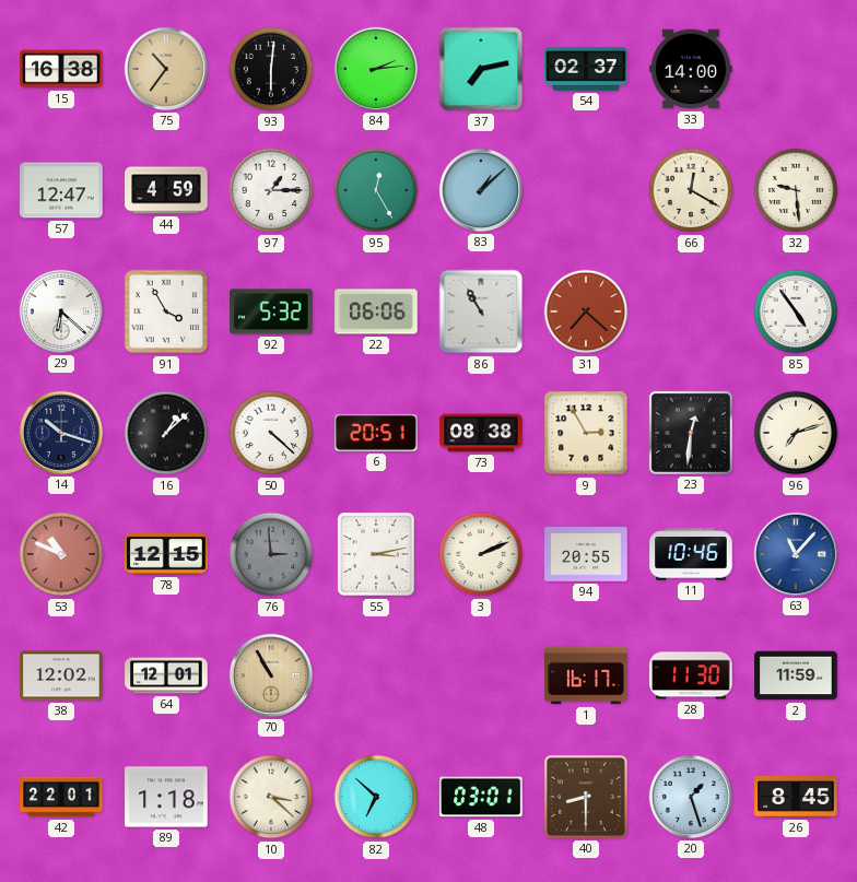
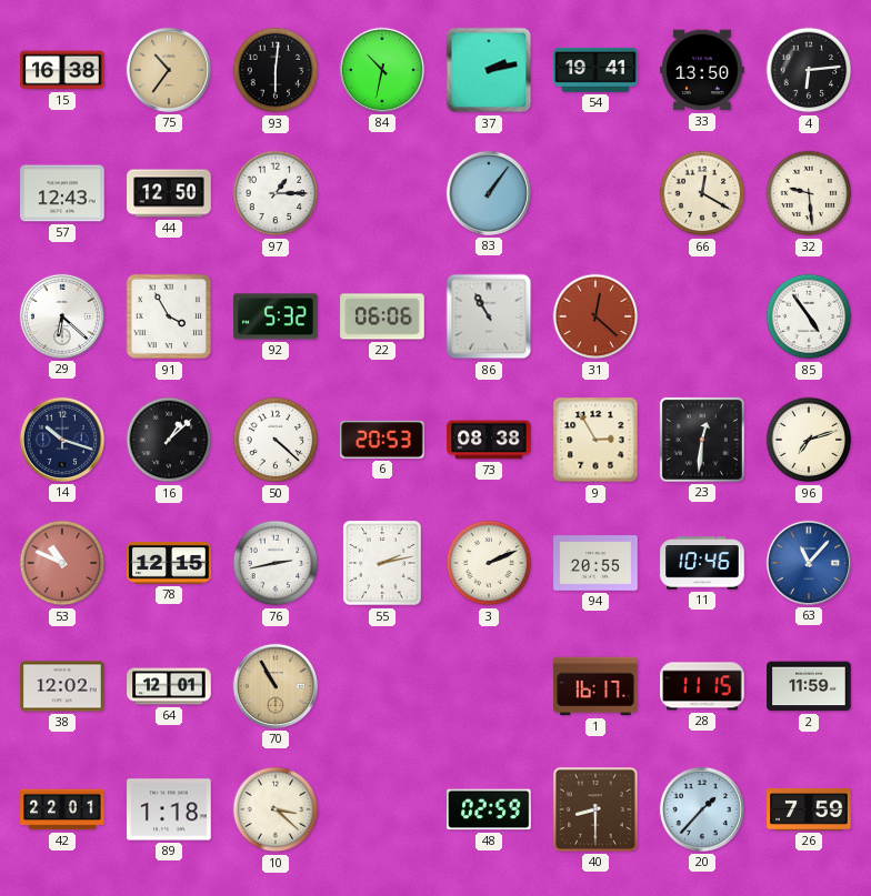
84: 2:14 -> 10:32
37: 7:13 -> 2:13
54: 02:37 -> 19:41
33: 14:00 -> 13:50
4: none -> 6:14
57: 12:47 -> 12:43
44: 4:59 -> 12:50
95: 12:25 -> none
83: 1:08 -> 1:06
31: 7:22 -> 12:22
6: 20:51 -> 20:53
76: 2:59 -> 2:43
76 dial: grey -> white
55: 3:13 -> 2:13
28: 11:30 -> 11:15
82: 6:52 -> none
48: 03:01 -> 02:59
20: 1:27 -> 1:37
26: 8:45 -> 7:59
